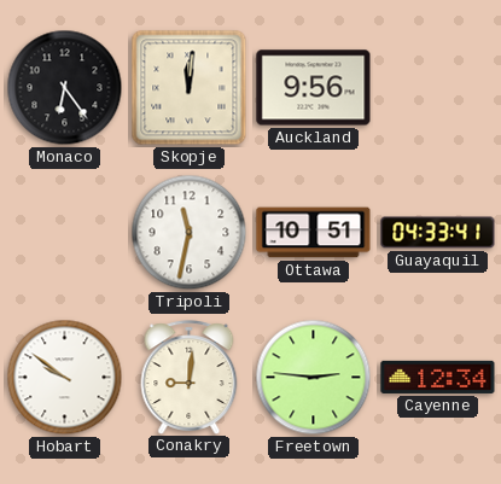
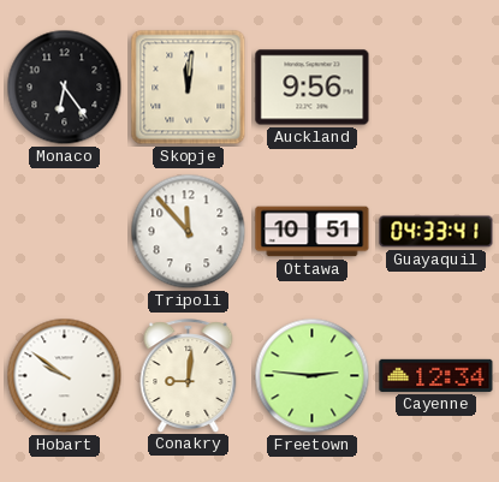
Tripoli: 11:32 -> 11:53
